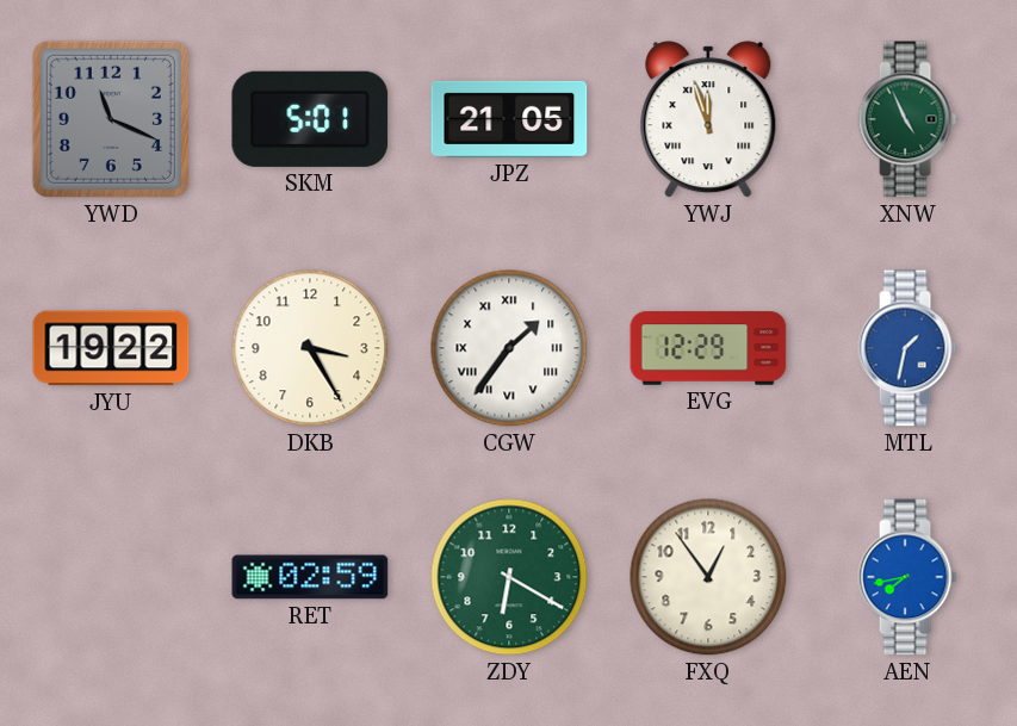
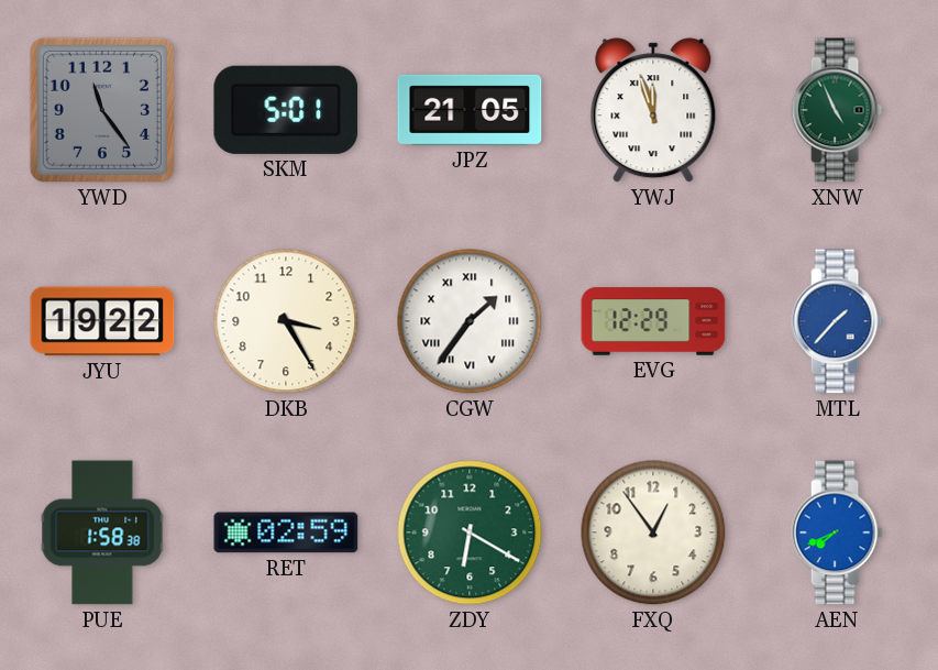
YWD: 11:19 -> 11:24
MTL: 1:32 -> 1:37
PUE: none -> 1:58
AEN: 7:43 -> 7:41
